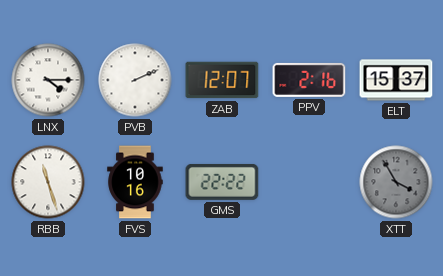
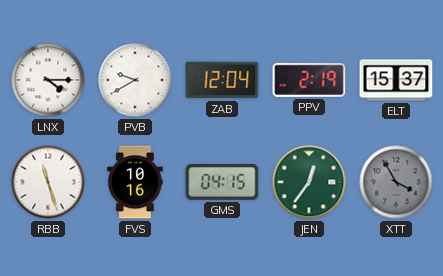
PVB: 2:11 -> 9:40
ZAB: 12:07 -> 12:04
PPV: 2:16 -> 2:19
GMS: 22:22 -> 04:15
JEN: none -> 12:36
